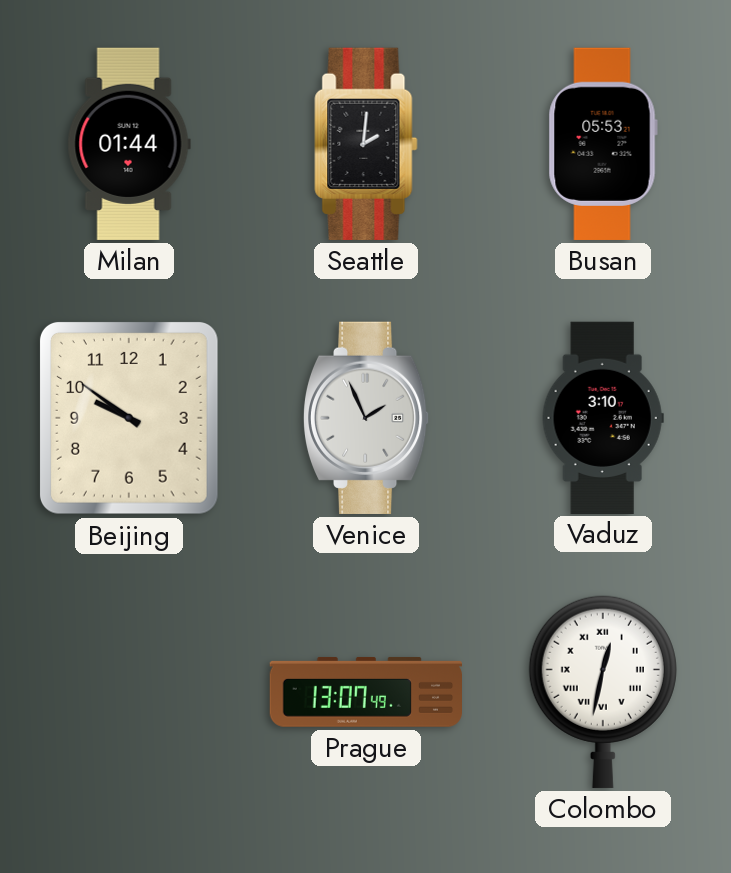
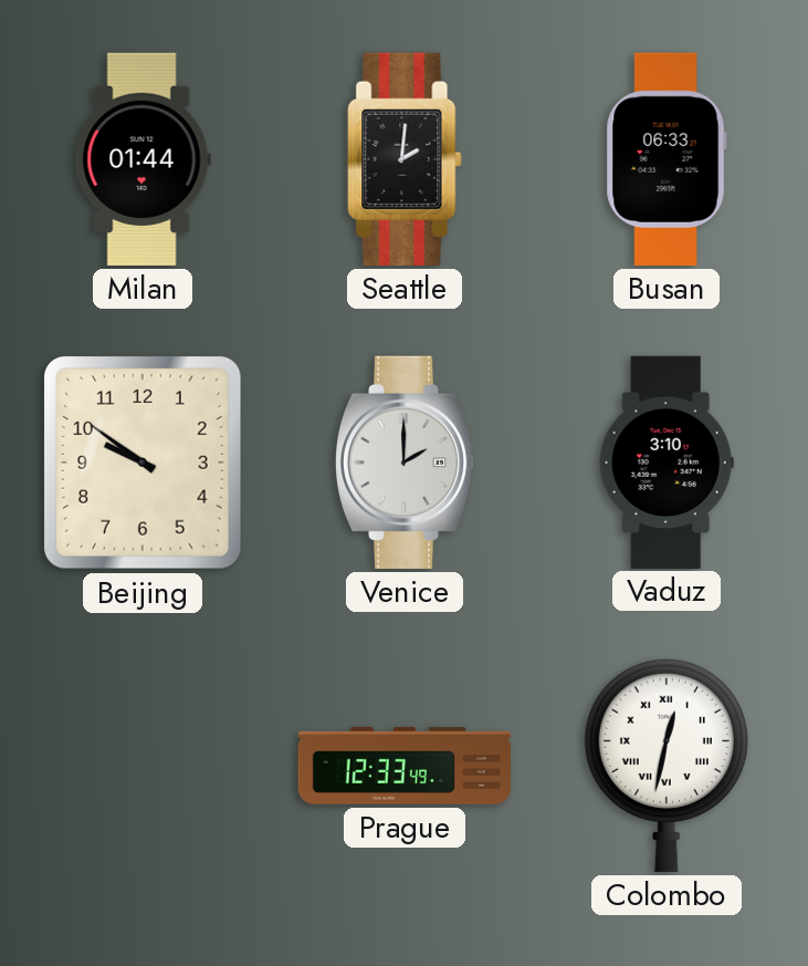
Busan: 05:53 -> 06:33
Venice: 1:56 -> 2:00
Prague: 13:07 -> 12:33
